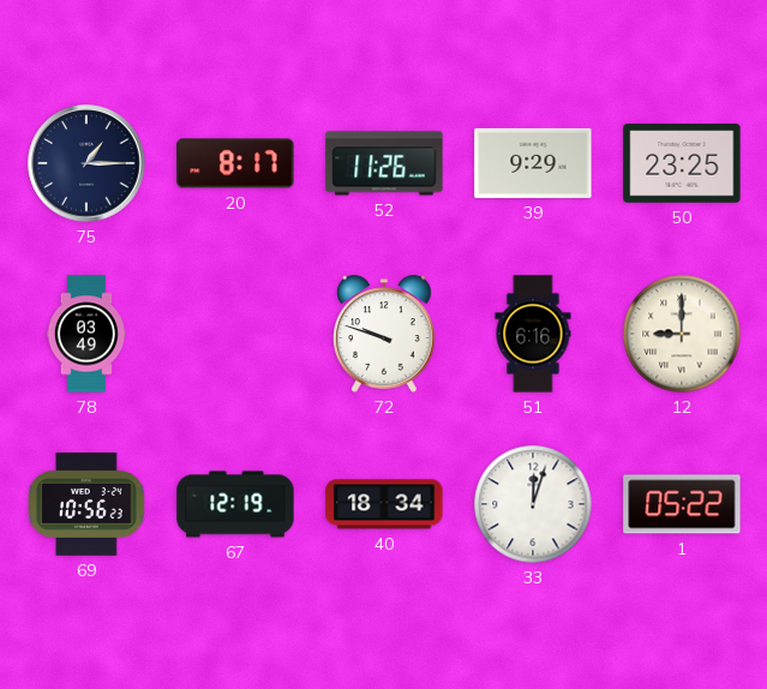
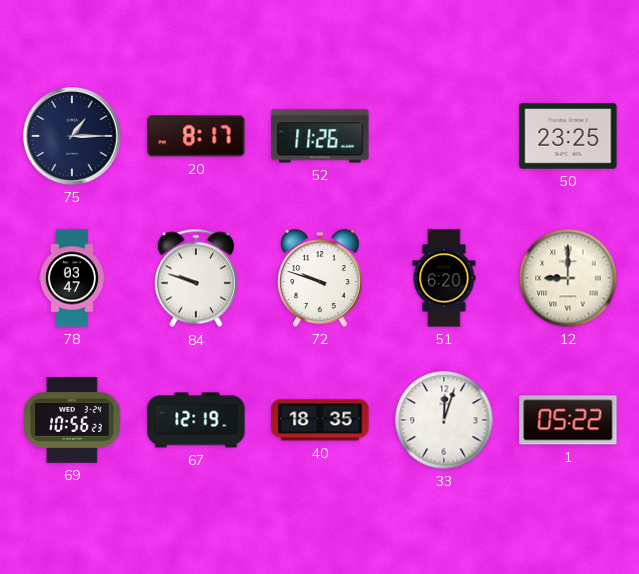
39: 9:29 -> none
78: 03:49 -> 03:47
84: none -> 9:48
51: 6:16 -> 6:20
40: 18:34 -> 18:35
